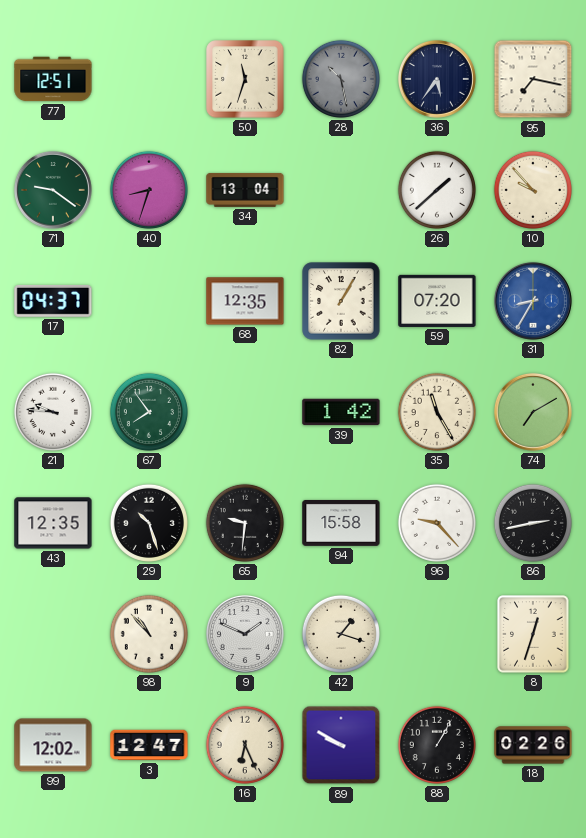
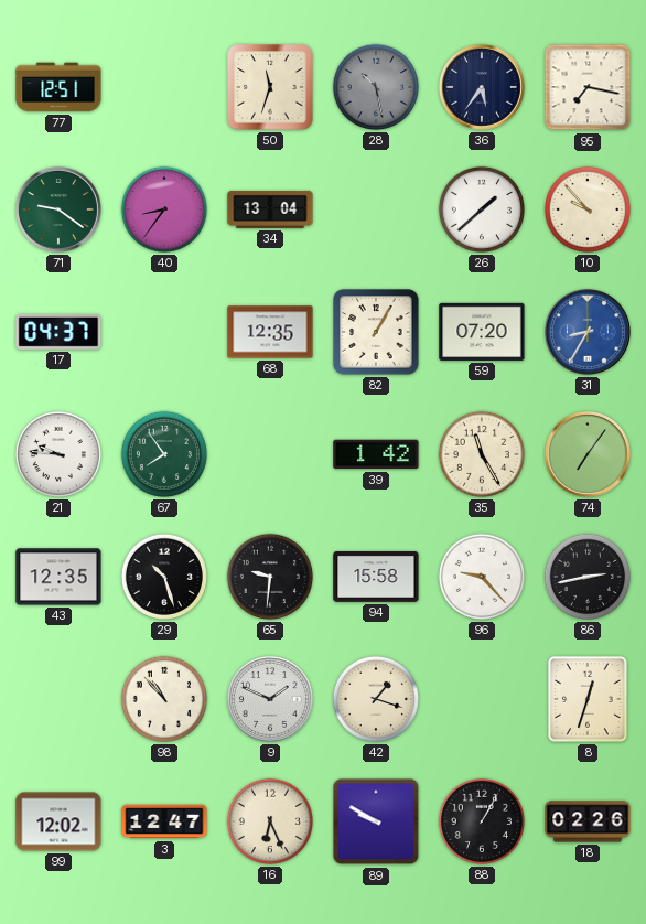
40: 8:33 -> 8:36
74: 7:10 -> 7:06
